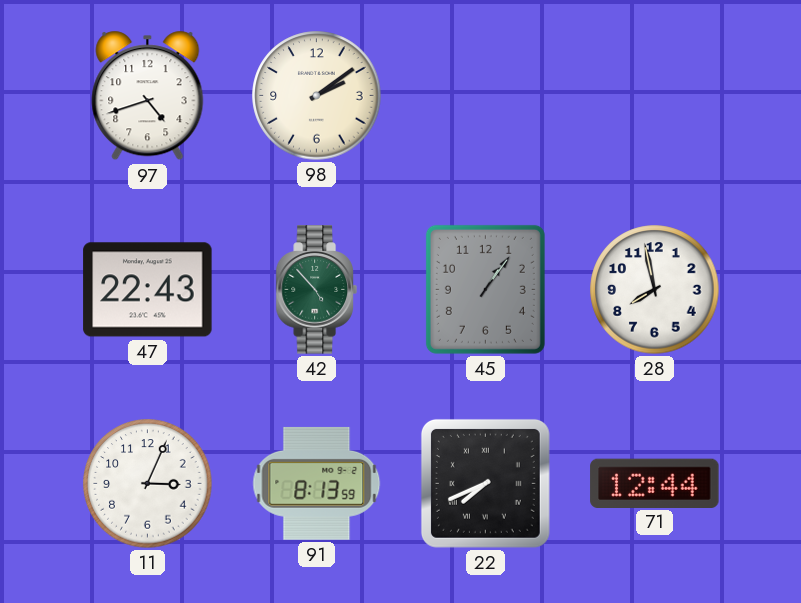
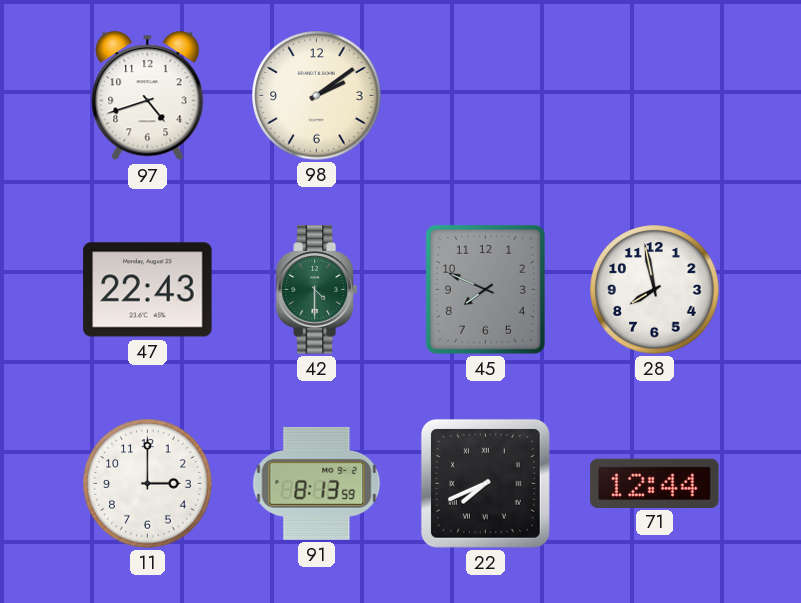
42: 4:53 -> 4:30
45: 1:06 -> 7:49
11: 3:04 -> 3:00
